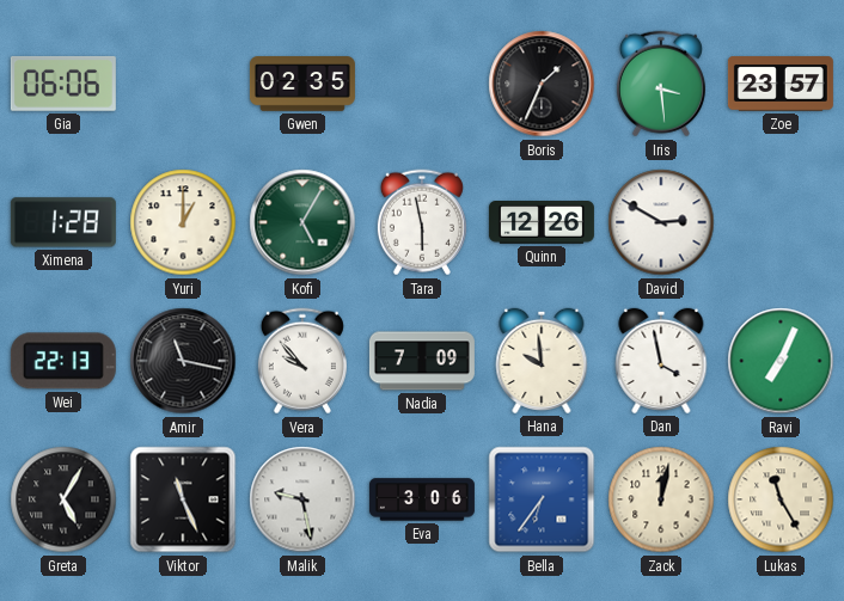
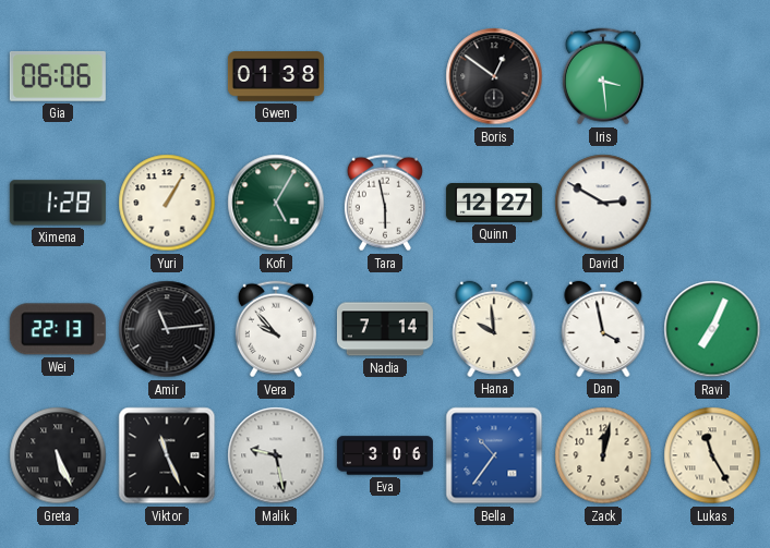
Gwen: 02:35 -> 01:38
Boris: 1:34 -> 12:51
Zoe: 23:57 -> none
Yuri: 1:00 -> 1:05
Quinn: 12:26 -> 12:27
Amir: 11:17 -> 11:14
Nadia: 7:09 -> 7:14
Greta: 5:05 -> 5:26
Bella: 6:36 -> 10:36
